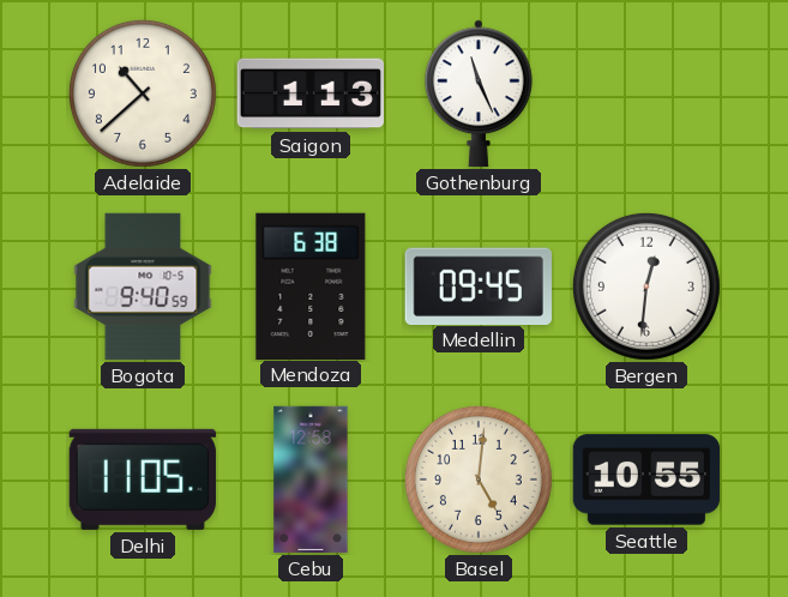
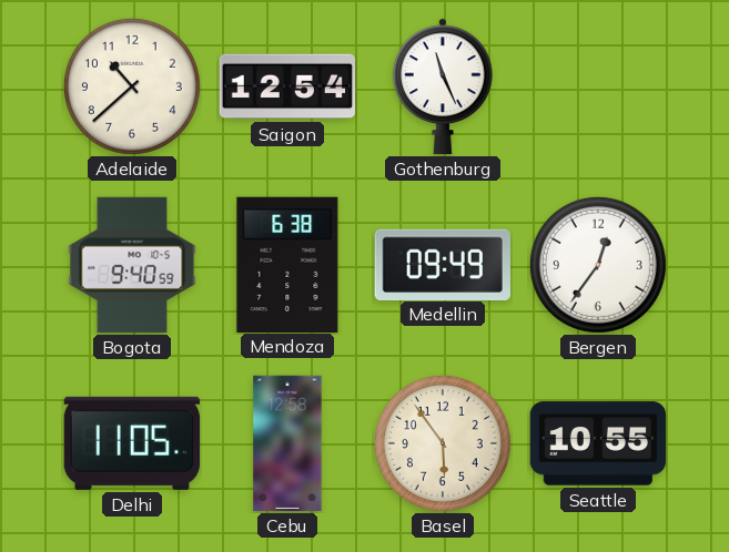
Saigon: 1:13 -> 12:54
Medellin: 09:45 -> 09:49
Bergen: 12:31 -> 12:36
Basel: 5:01 -> 5:54
